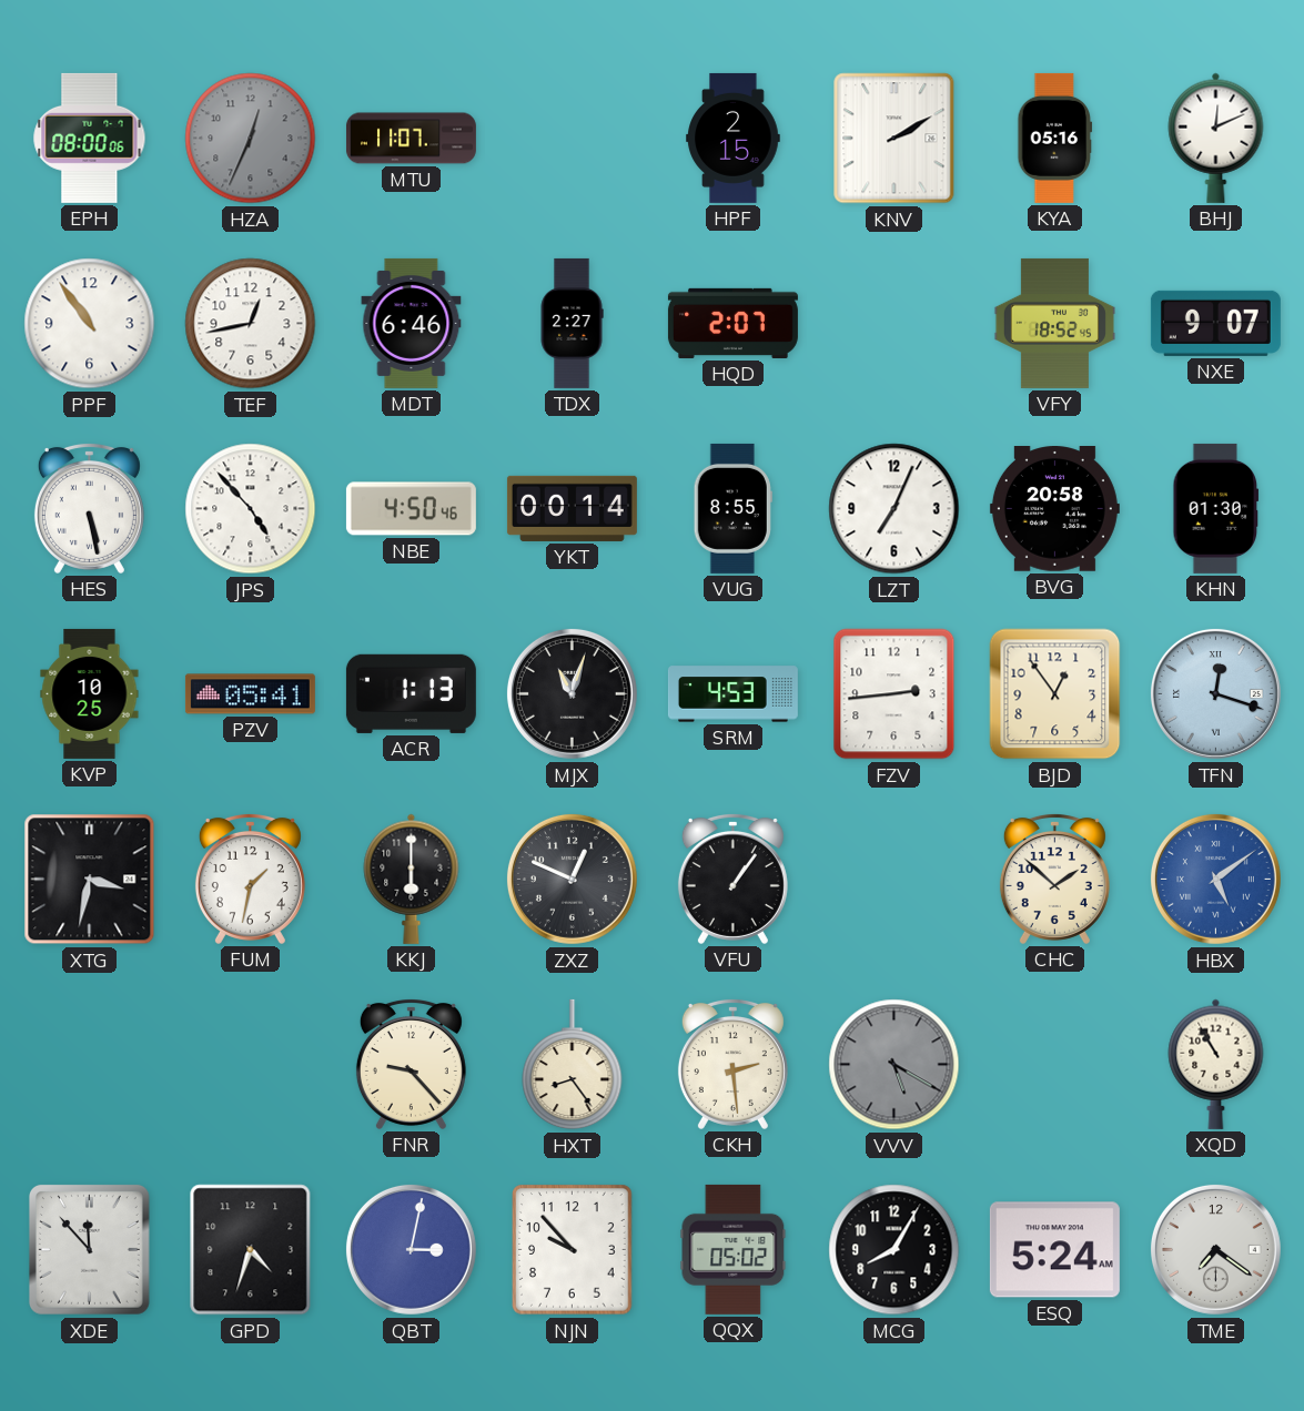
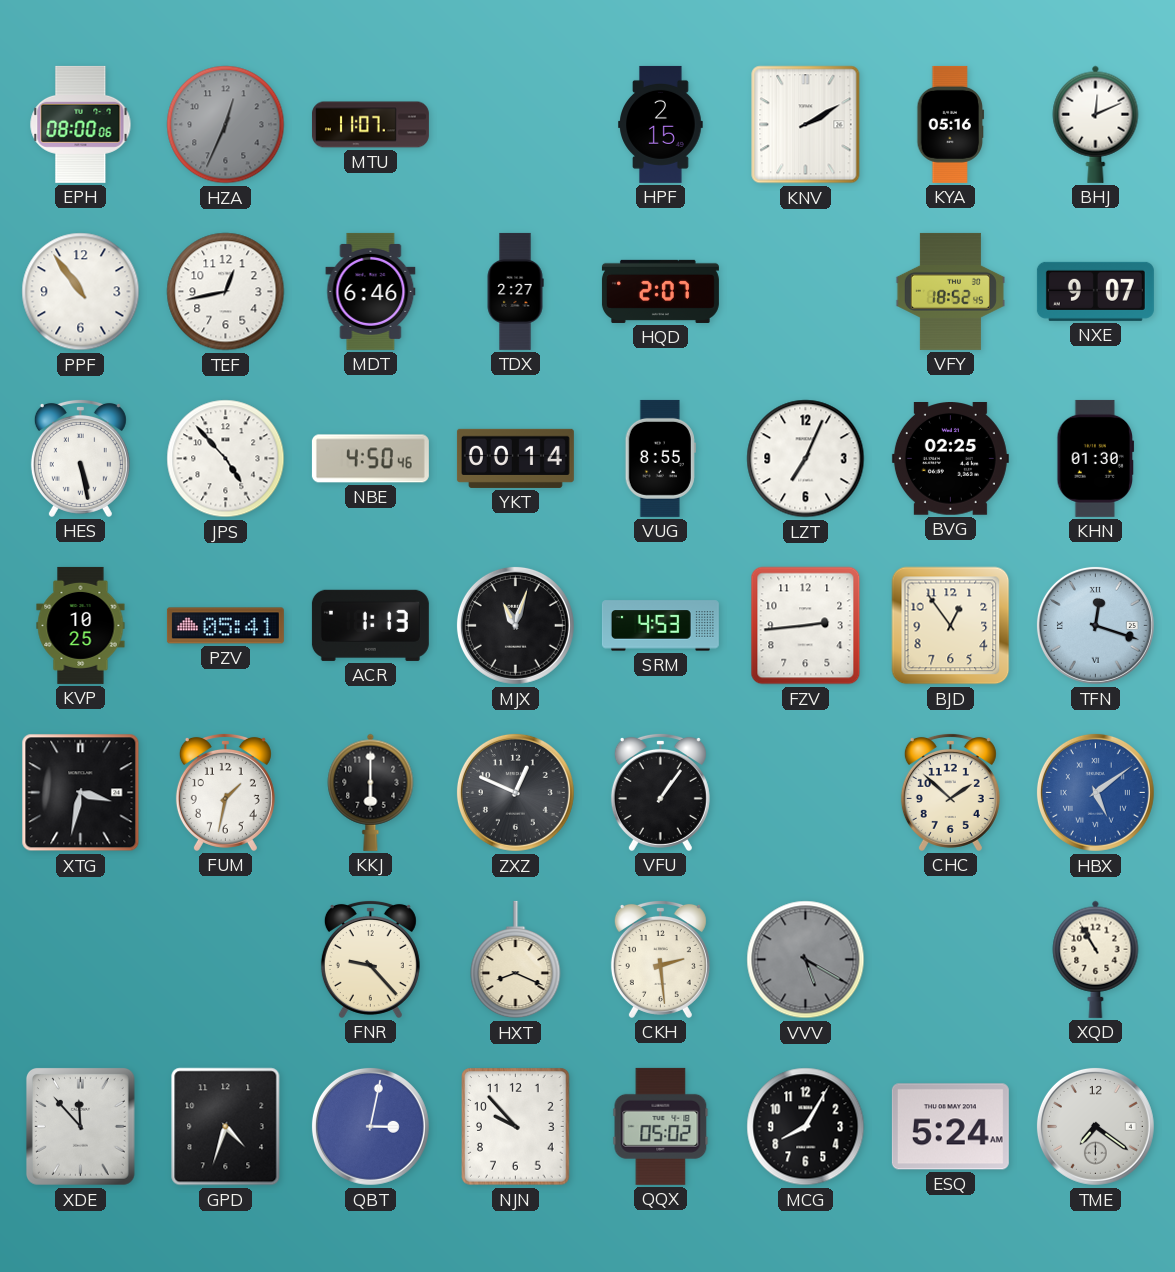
BVG: 20:58 -> 02:25
HXT: 8:24 -> 8:19
